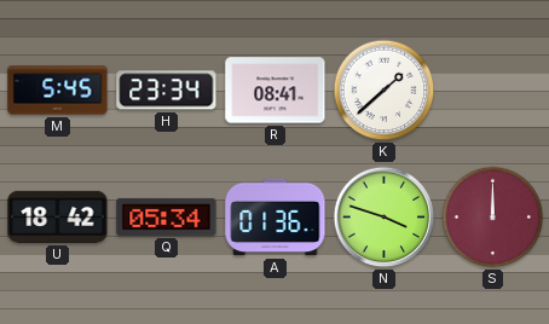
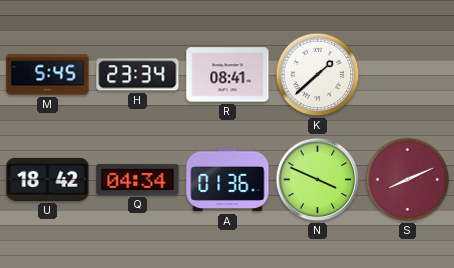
Q: 05:34 -> 04:34
N: 3:48 -> 3:49
S: 12:00 -> 8:11
